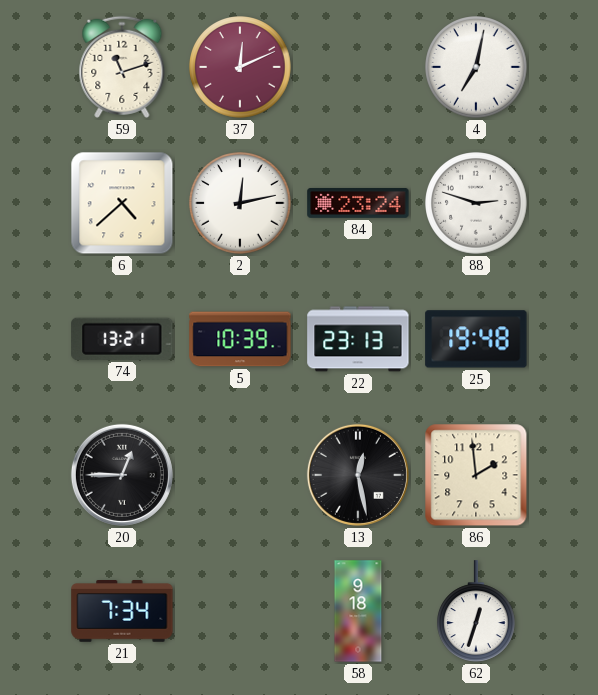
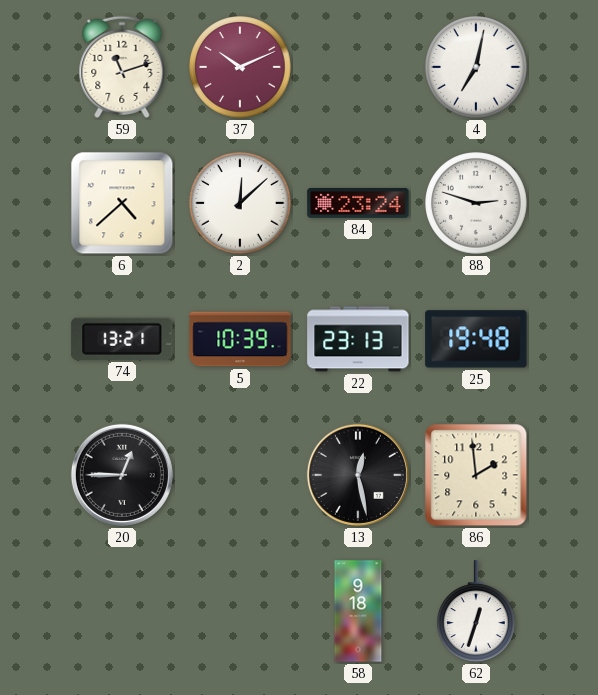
37: 12:11 -> 10:11
2: 12:13 -> 12:08
21: 7:34 -> none
